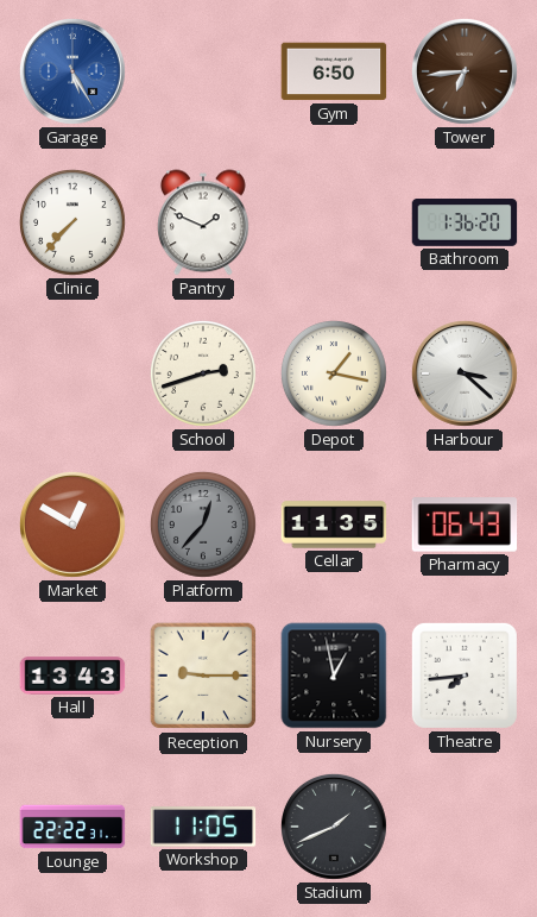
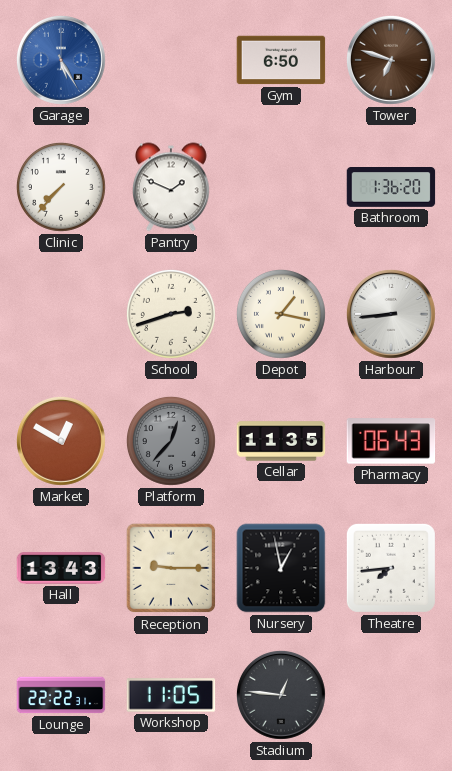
Tower: 6:44 -> 6:48
Harbour: 3:22 -> 8:44
Stadium: 1:41 -> 12:46
